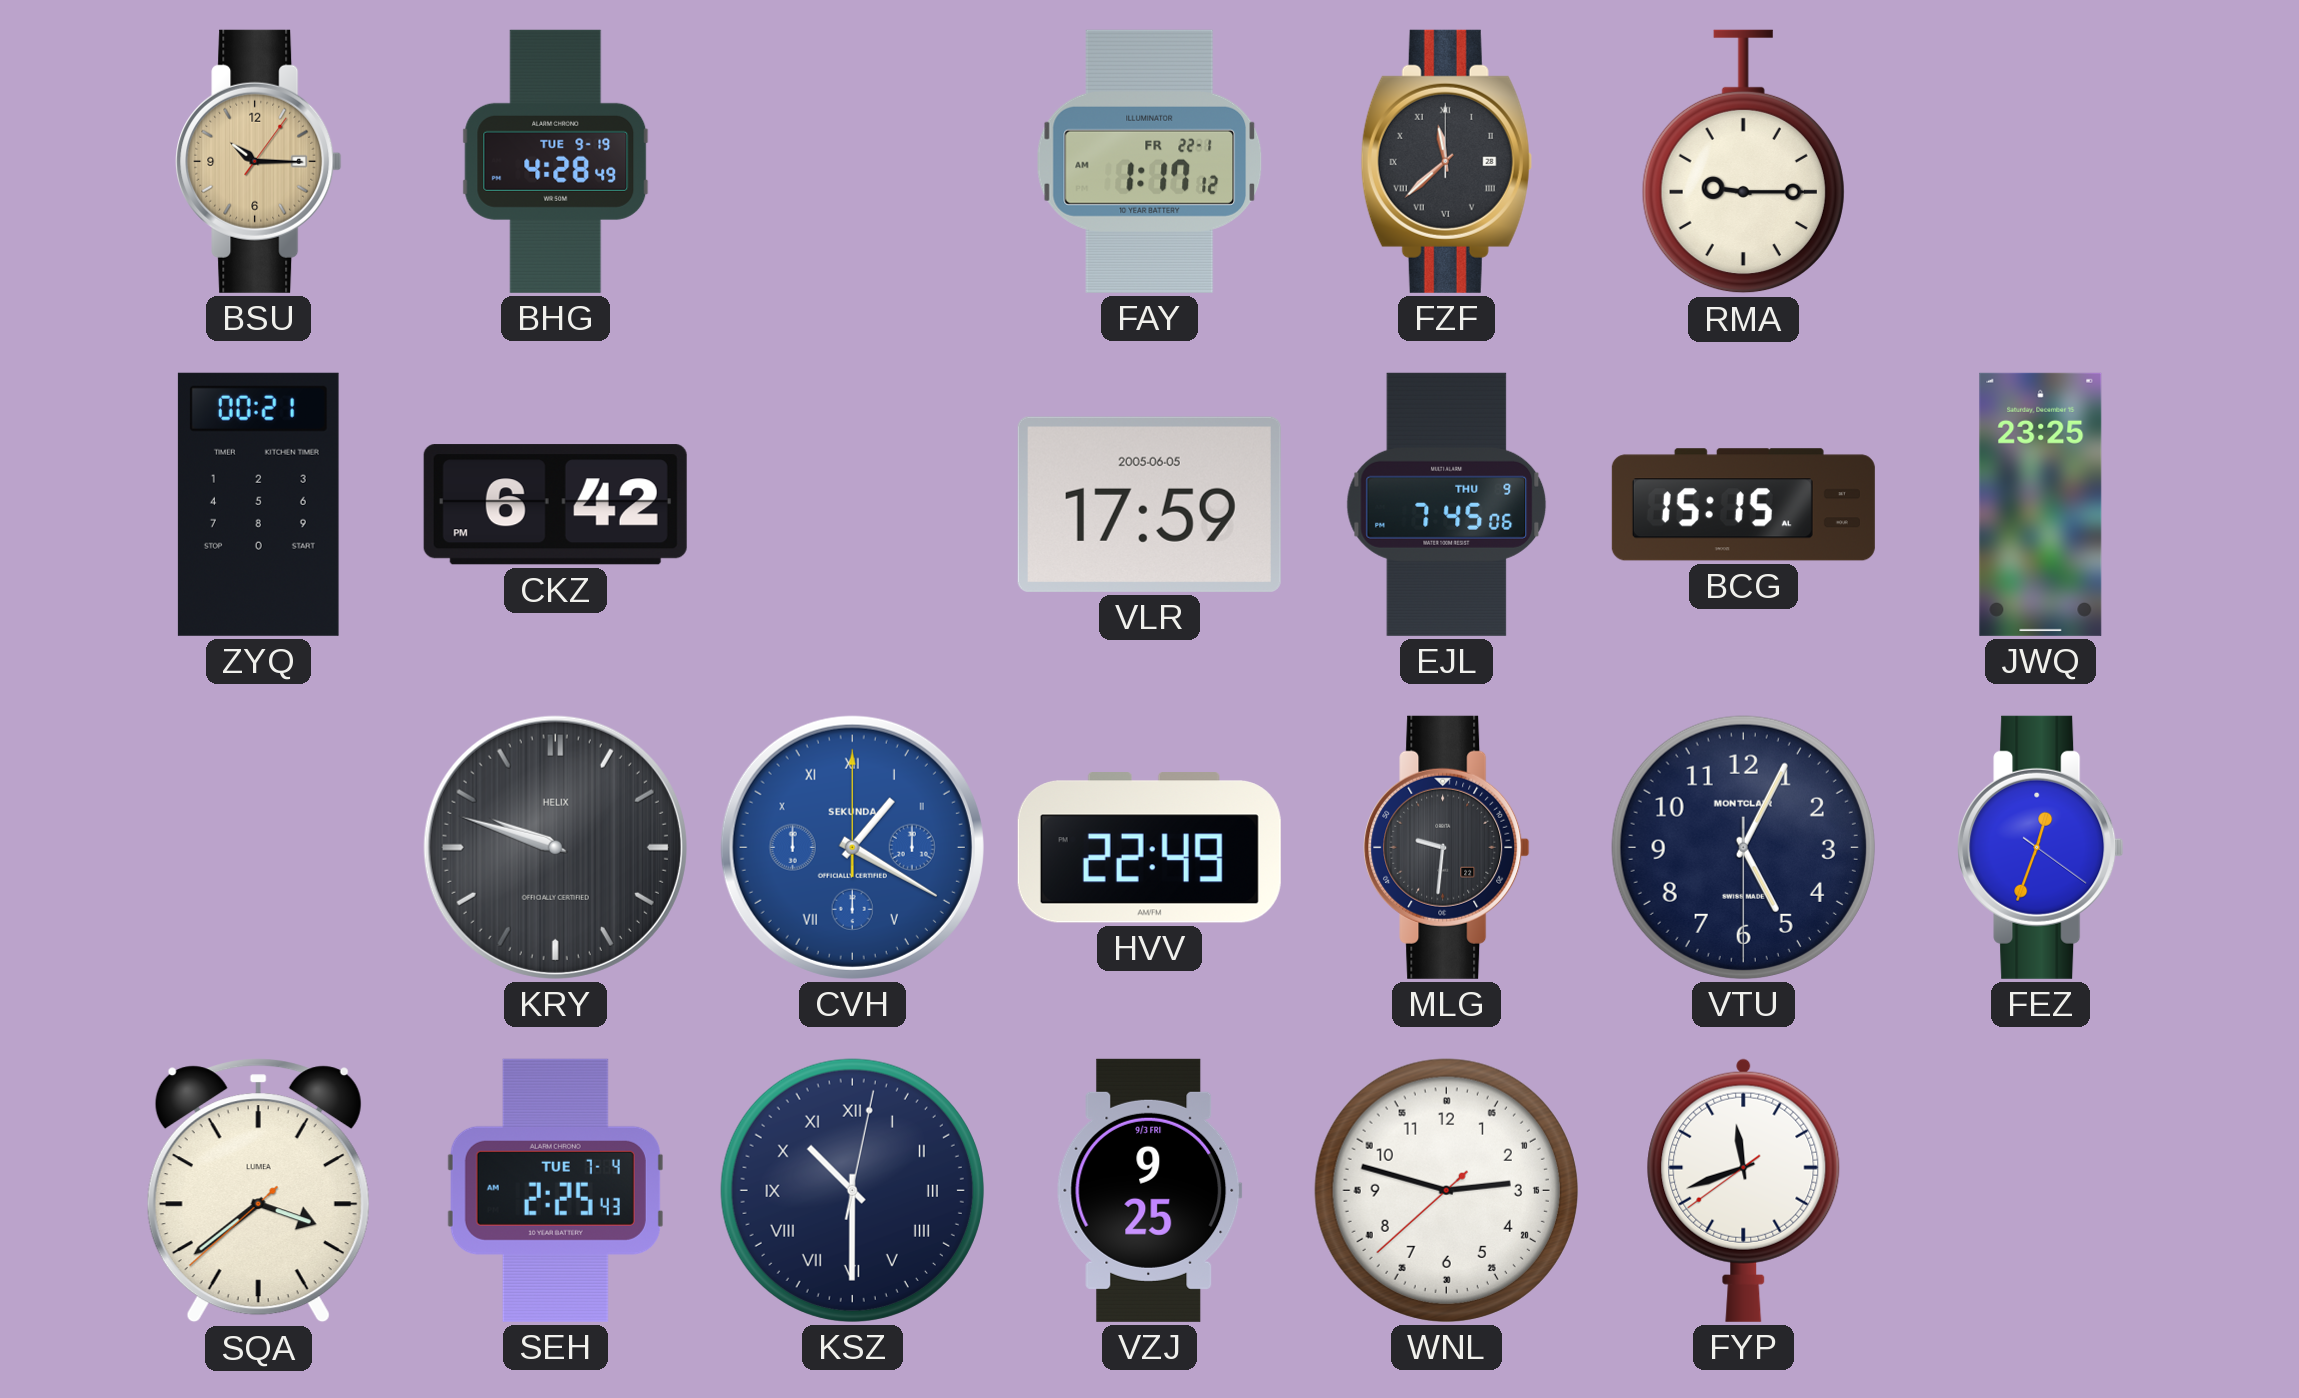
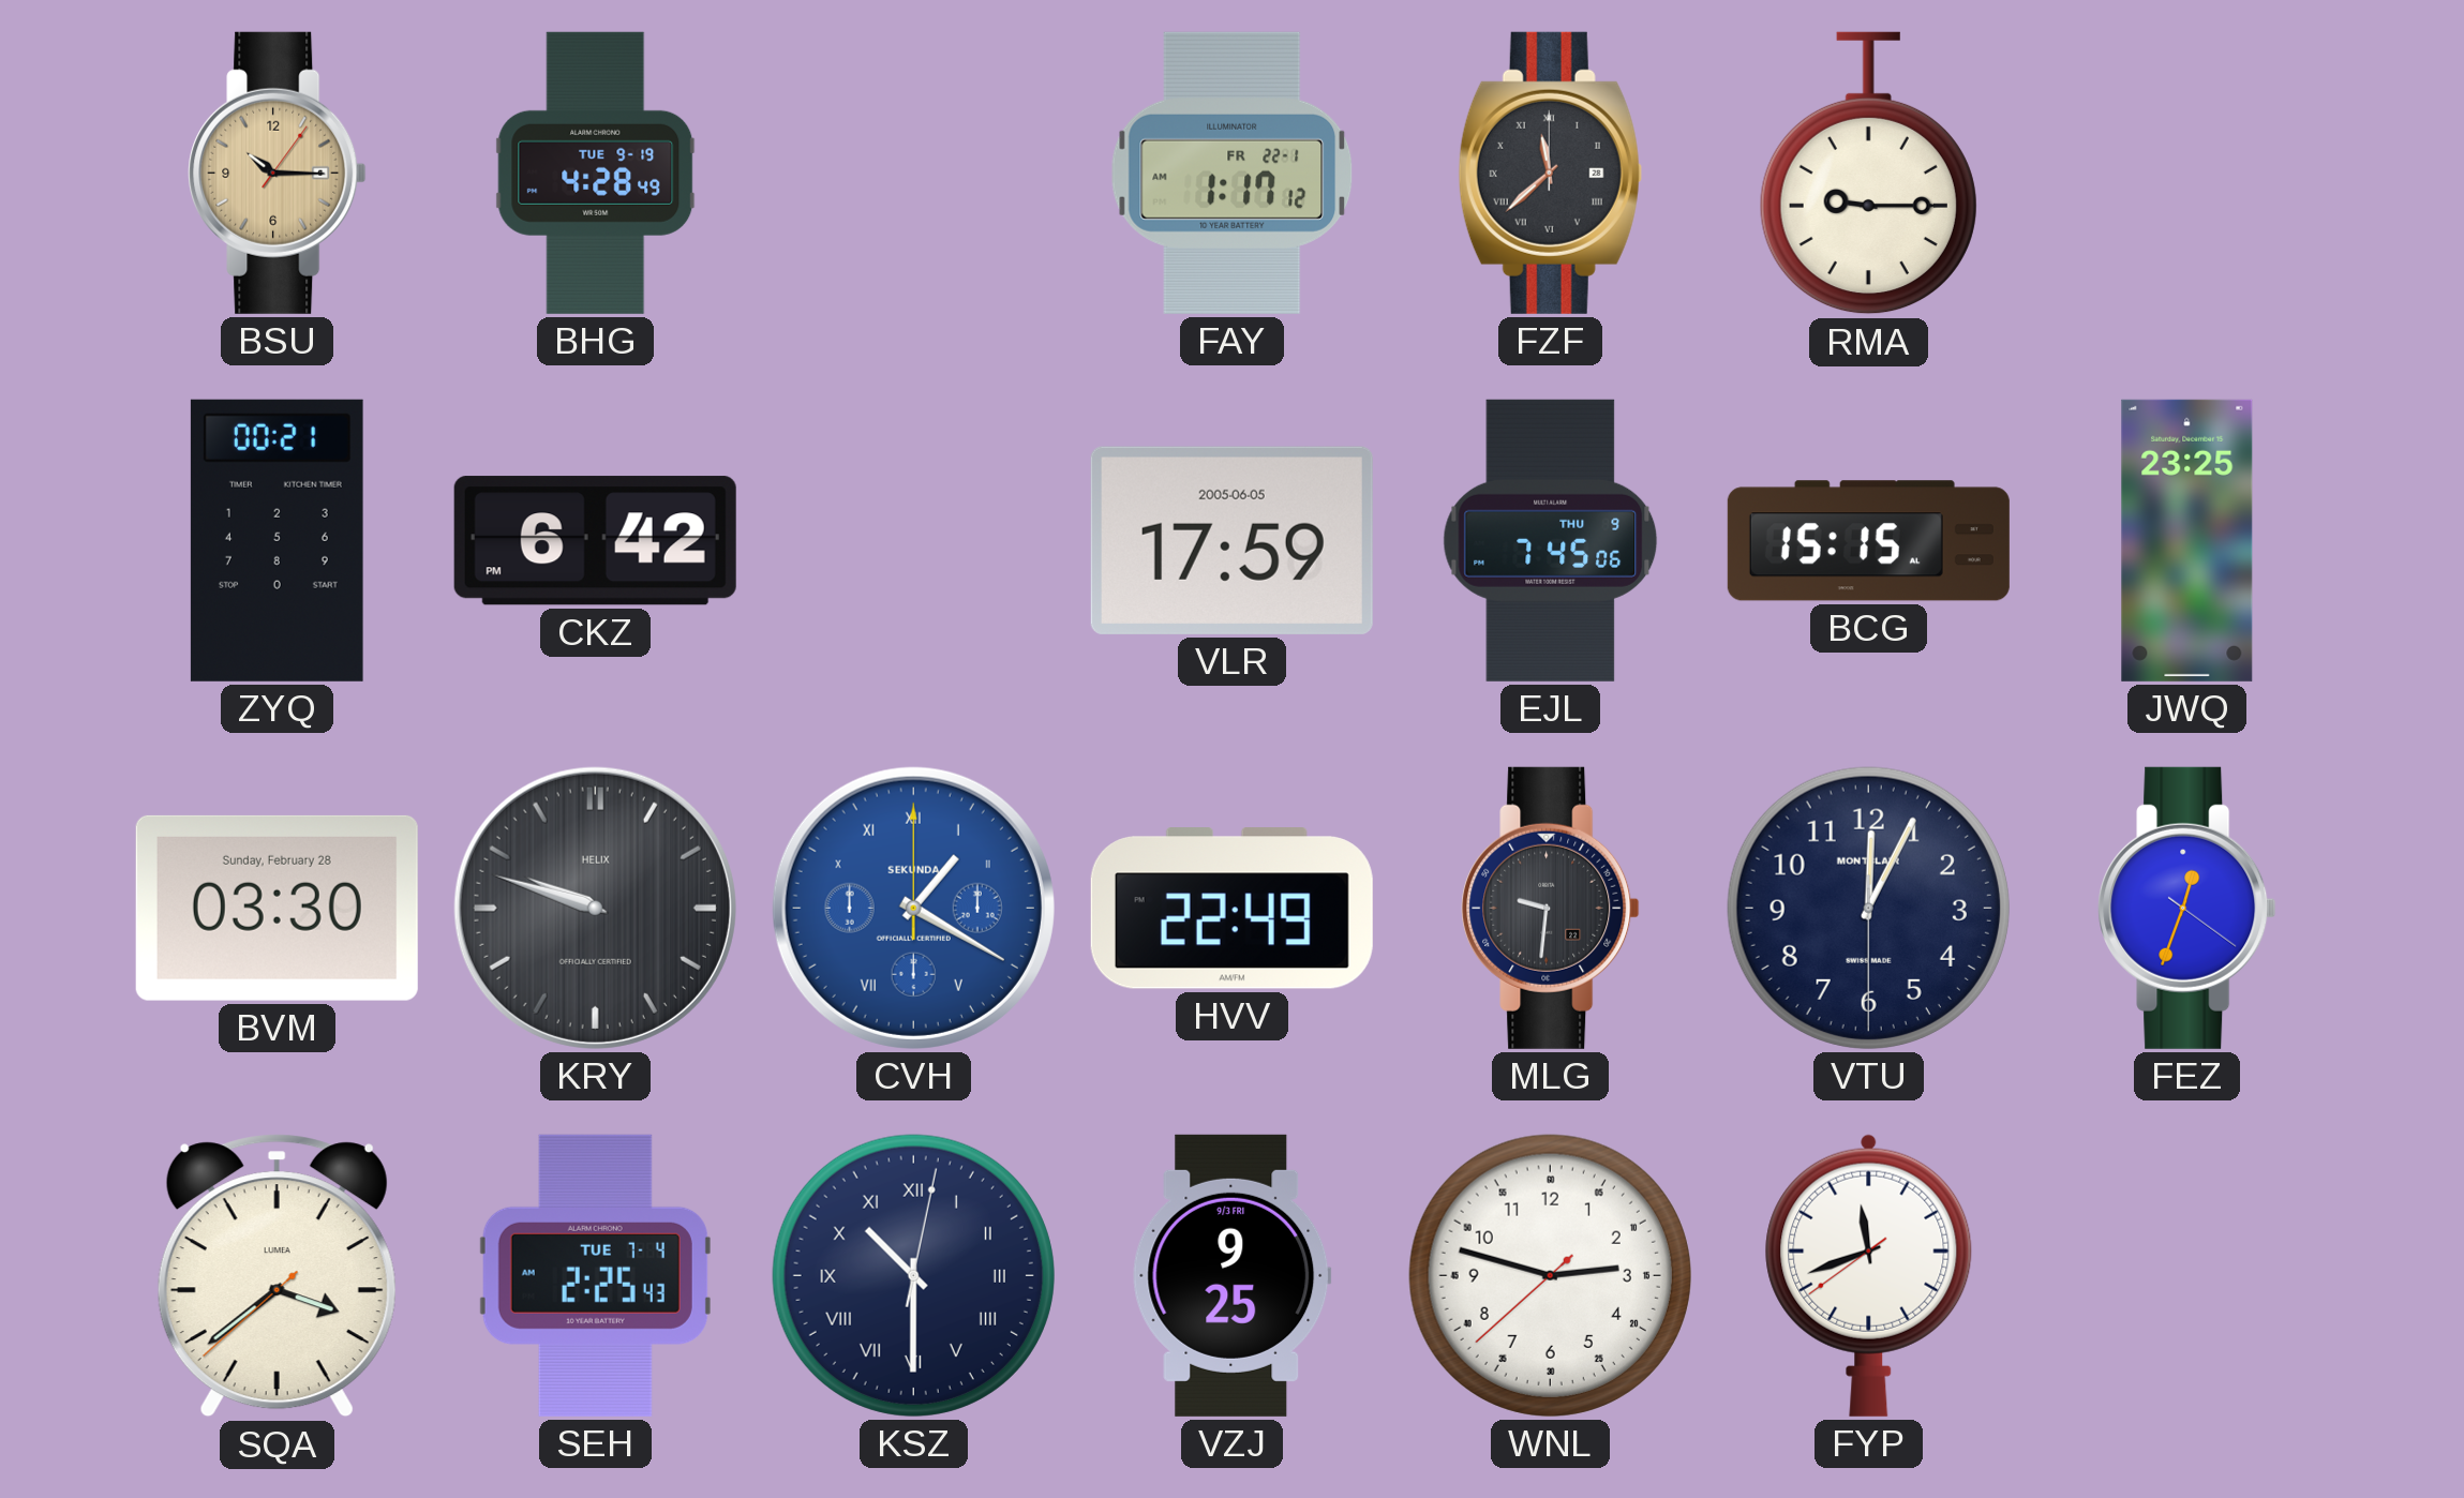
BVM: none -> 03:30
VTU: 5:04 -> 12:04
